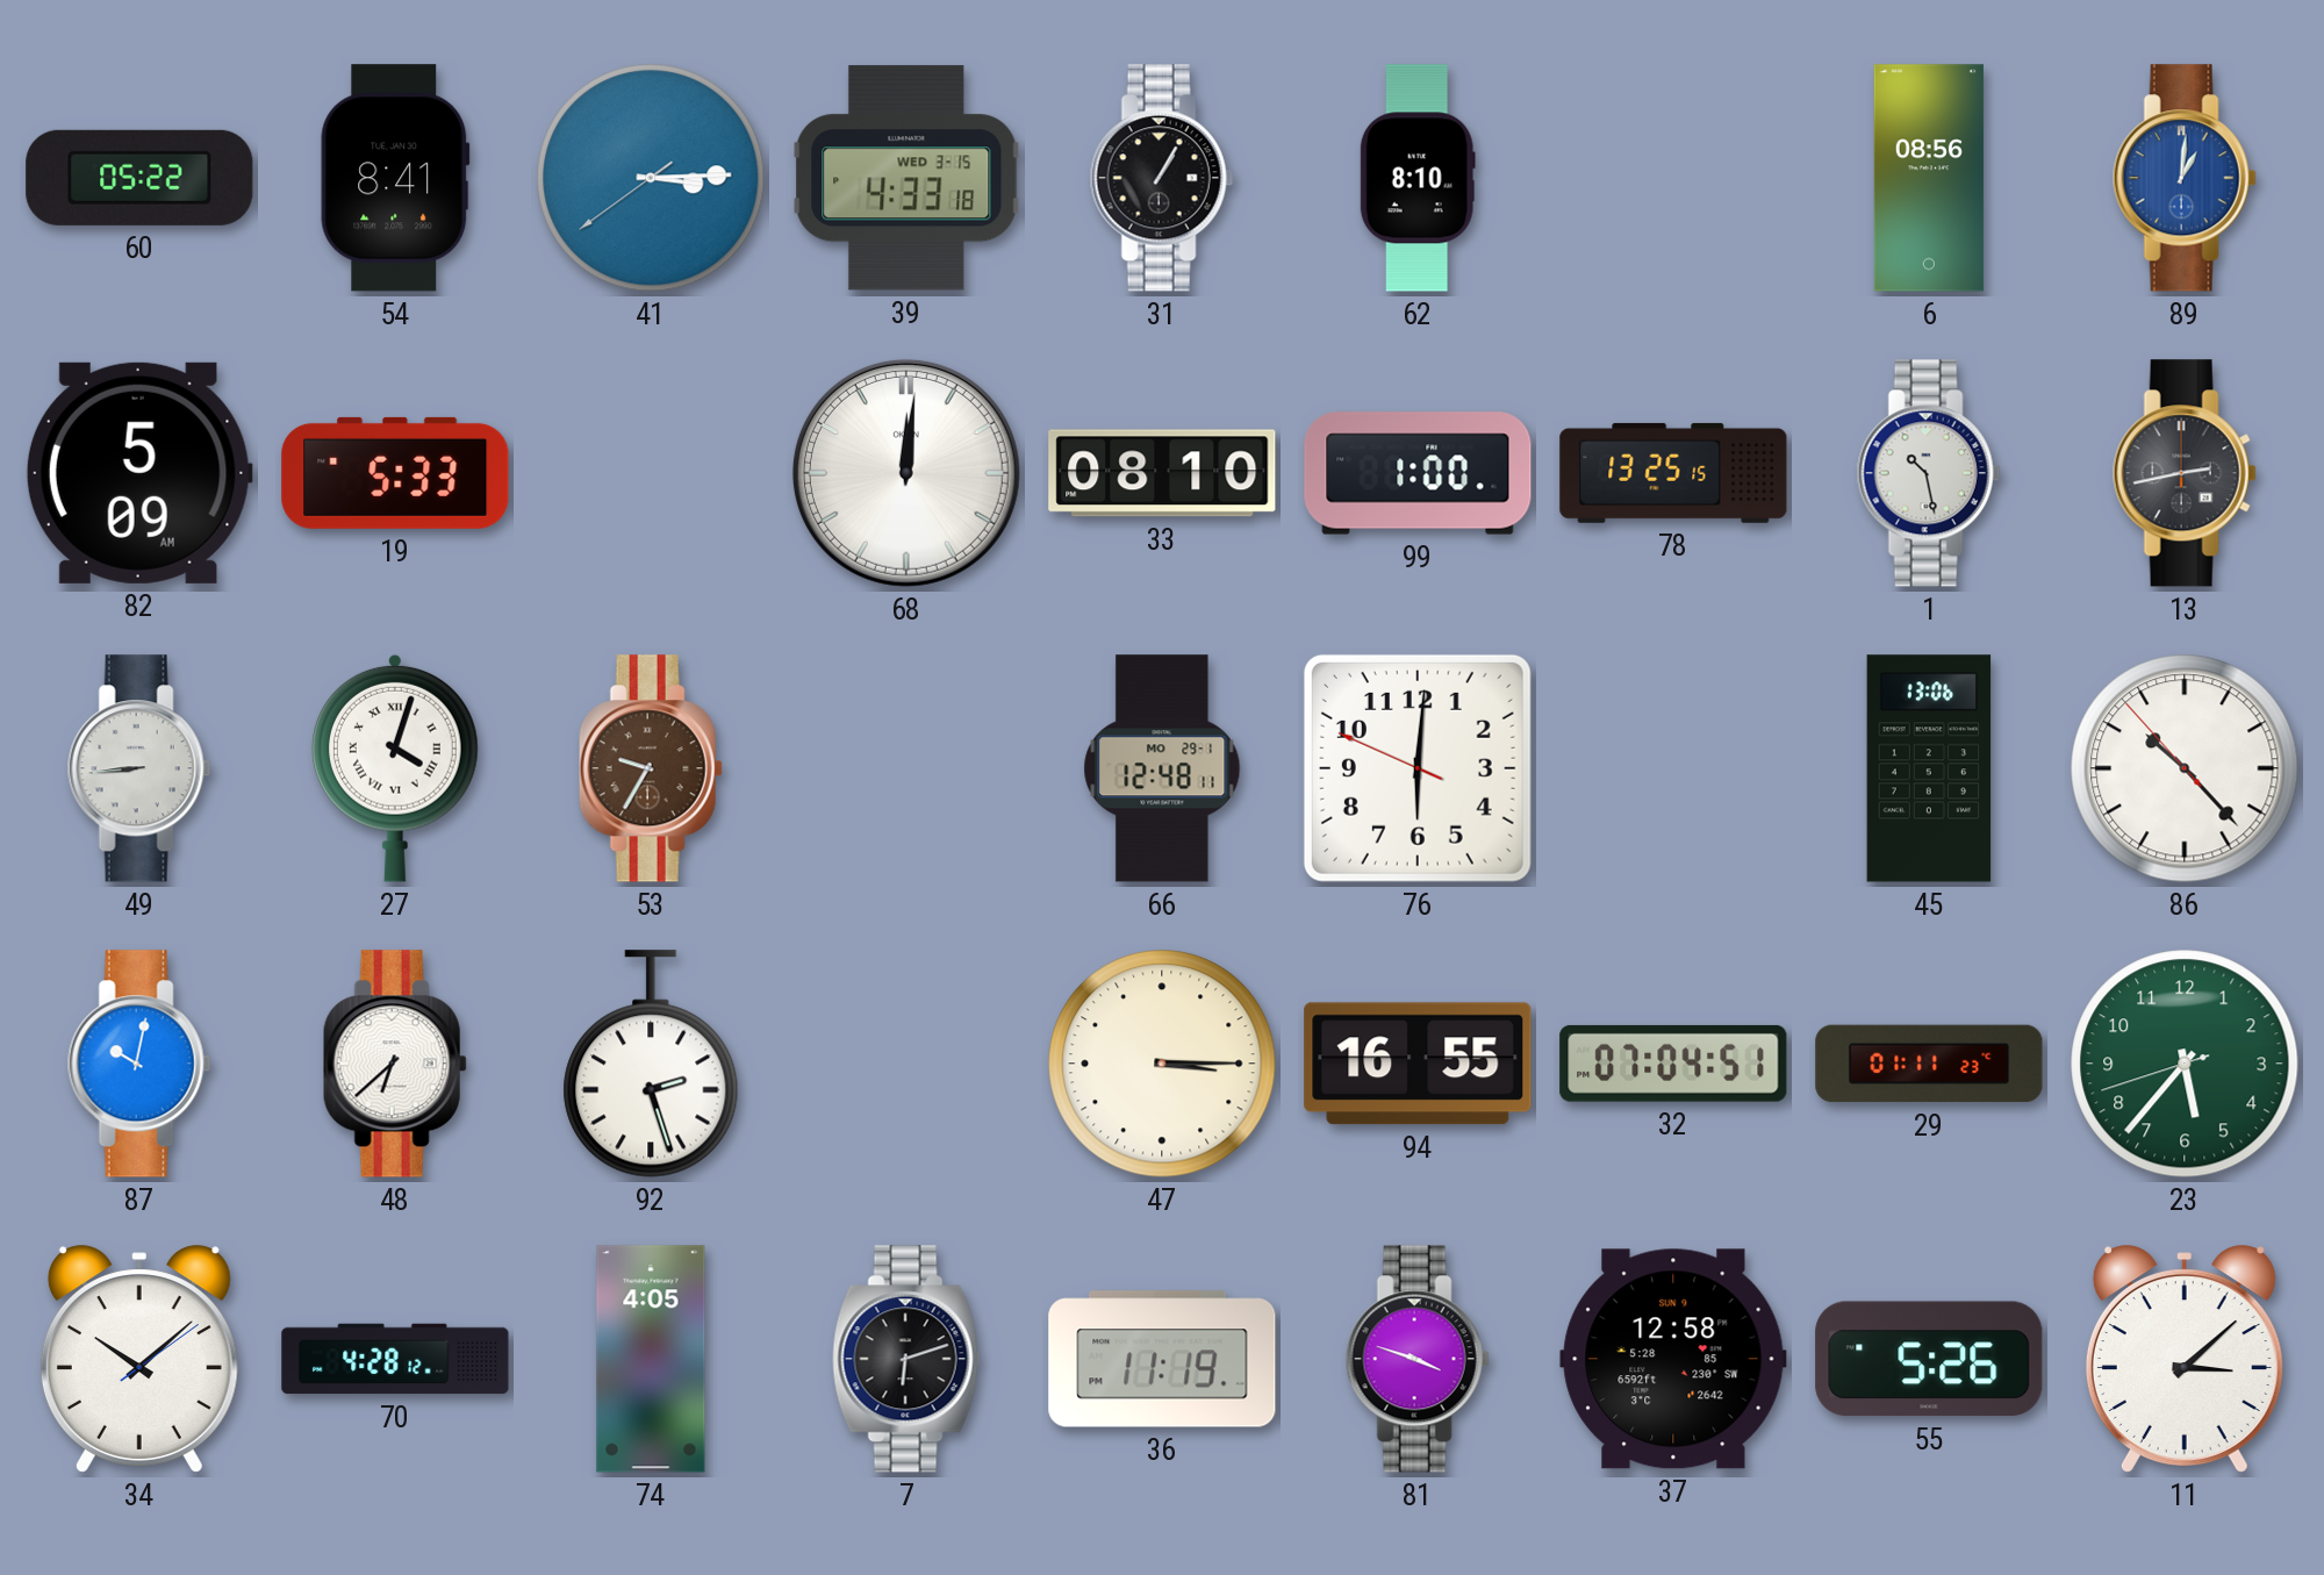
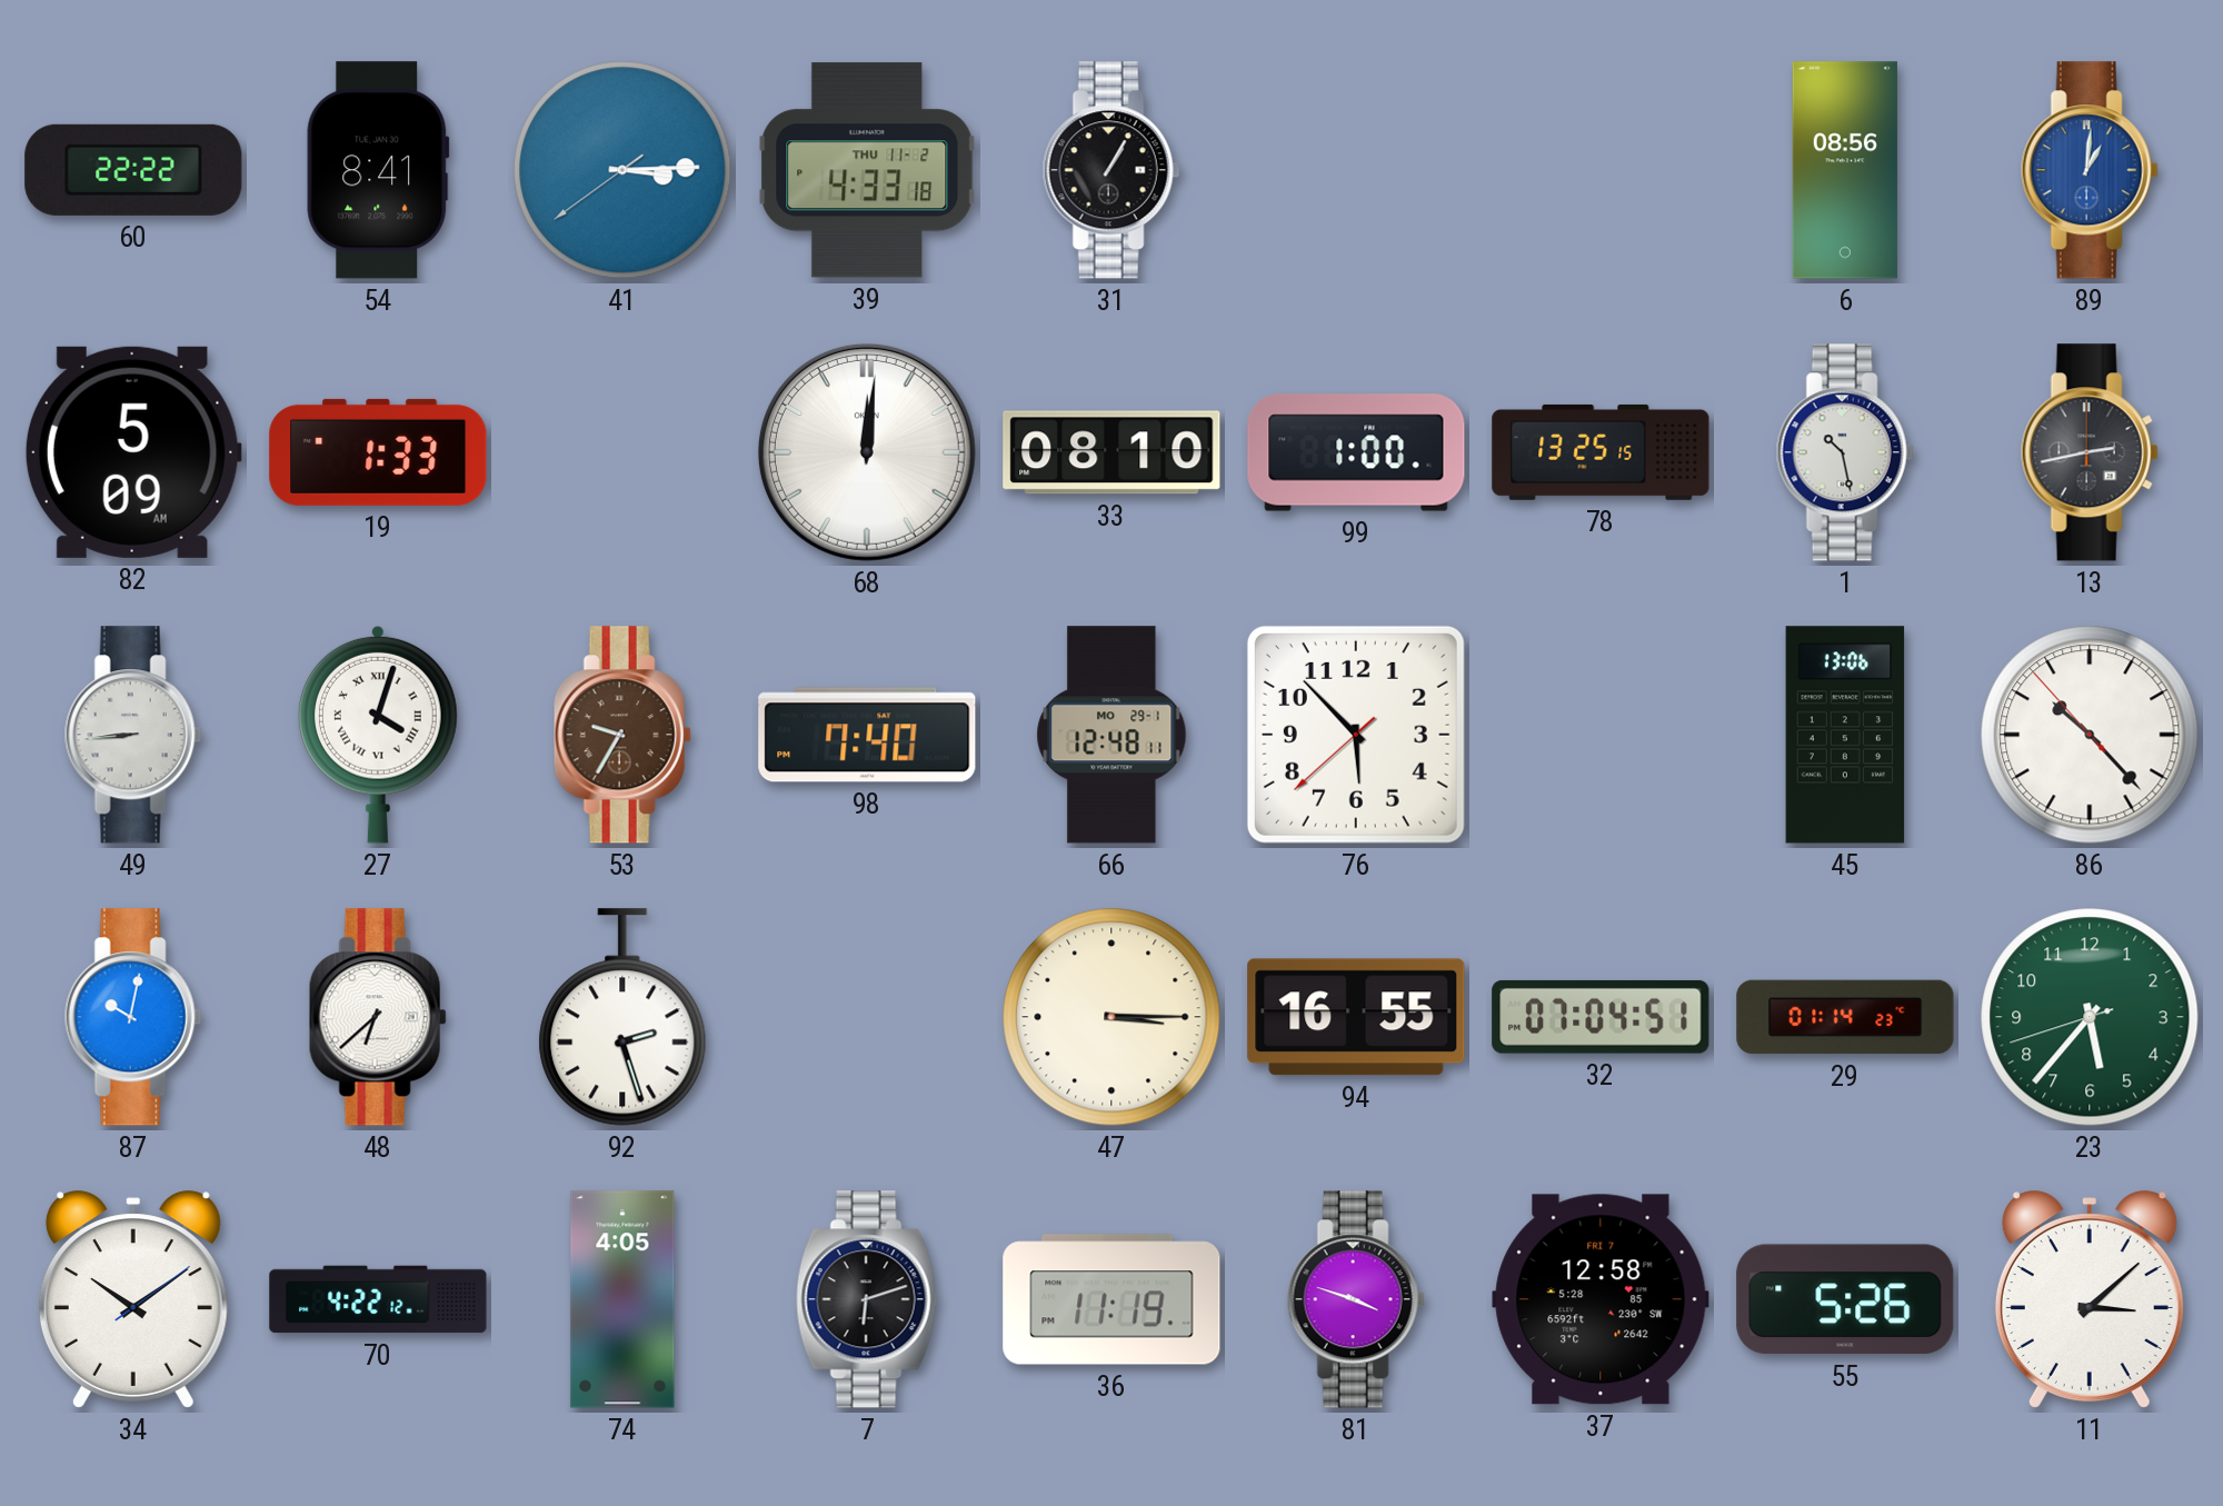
60: 05:22 -> 22:22
39 date: WED 3-15 -> THU 11-2
62: 8:10 -> none
19: 5:33 -> 1:33
98: none -> 7:40
76: 6:00 -> 5:52
29: 01:11 -> 01:14
34: 10:08 -> 10:09
70: 4:28 -> 4:22
37 date: SUN 9 -> FRI 7
